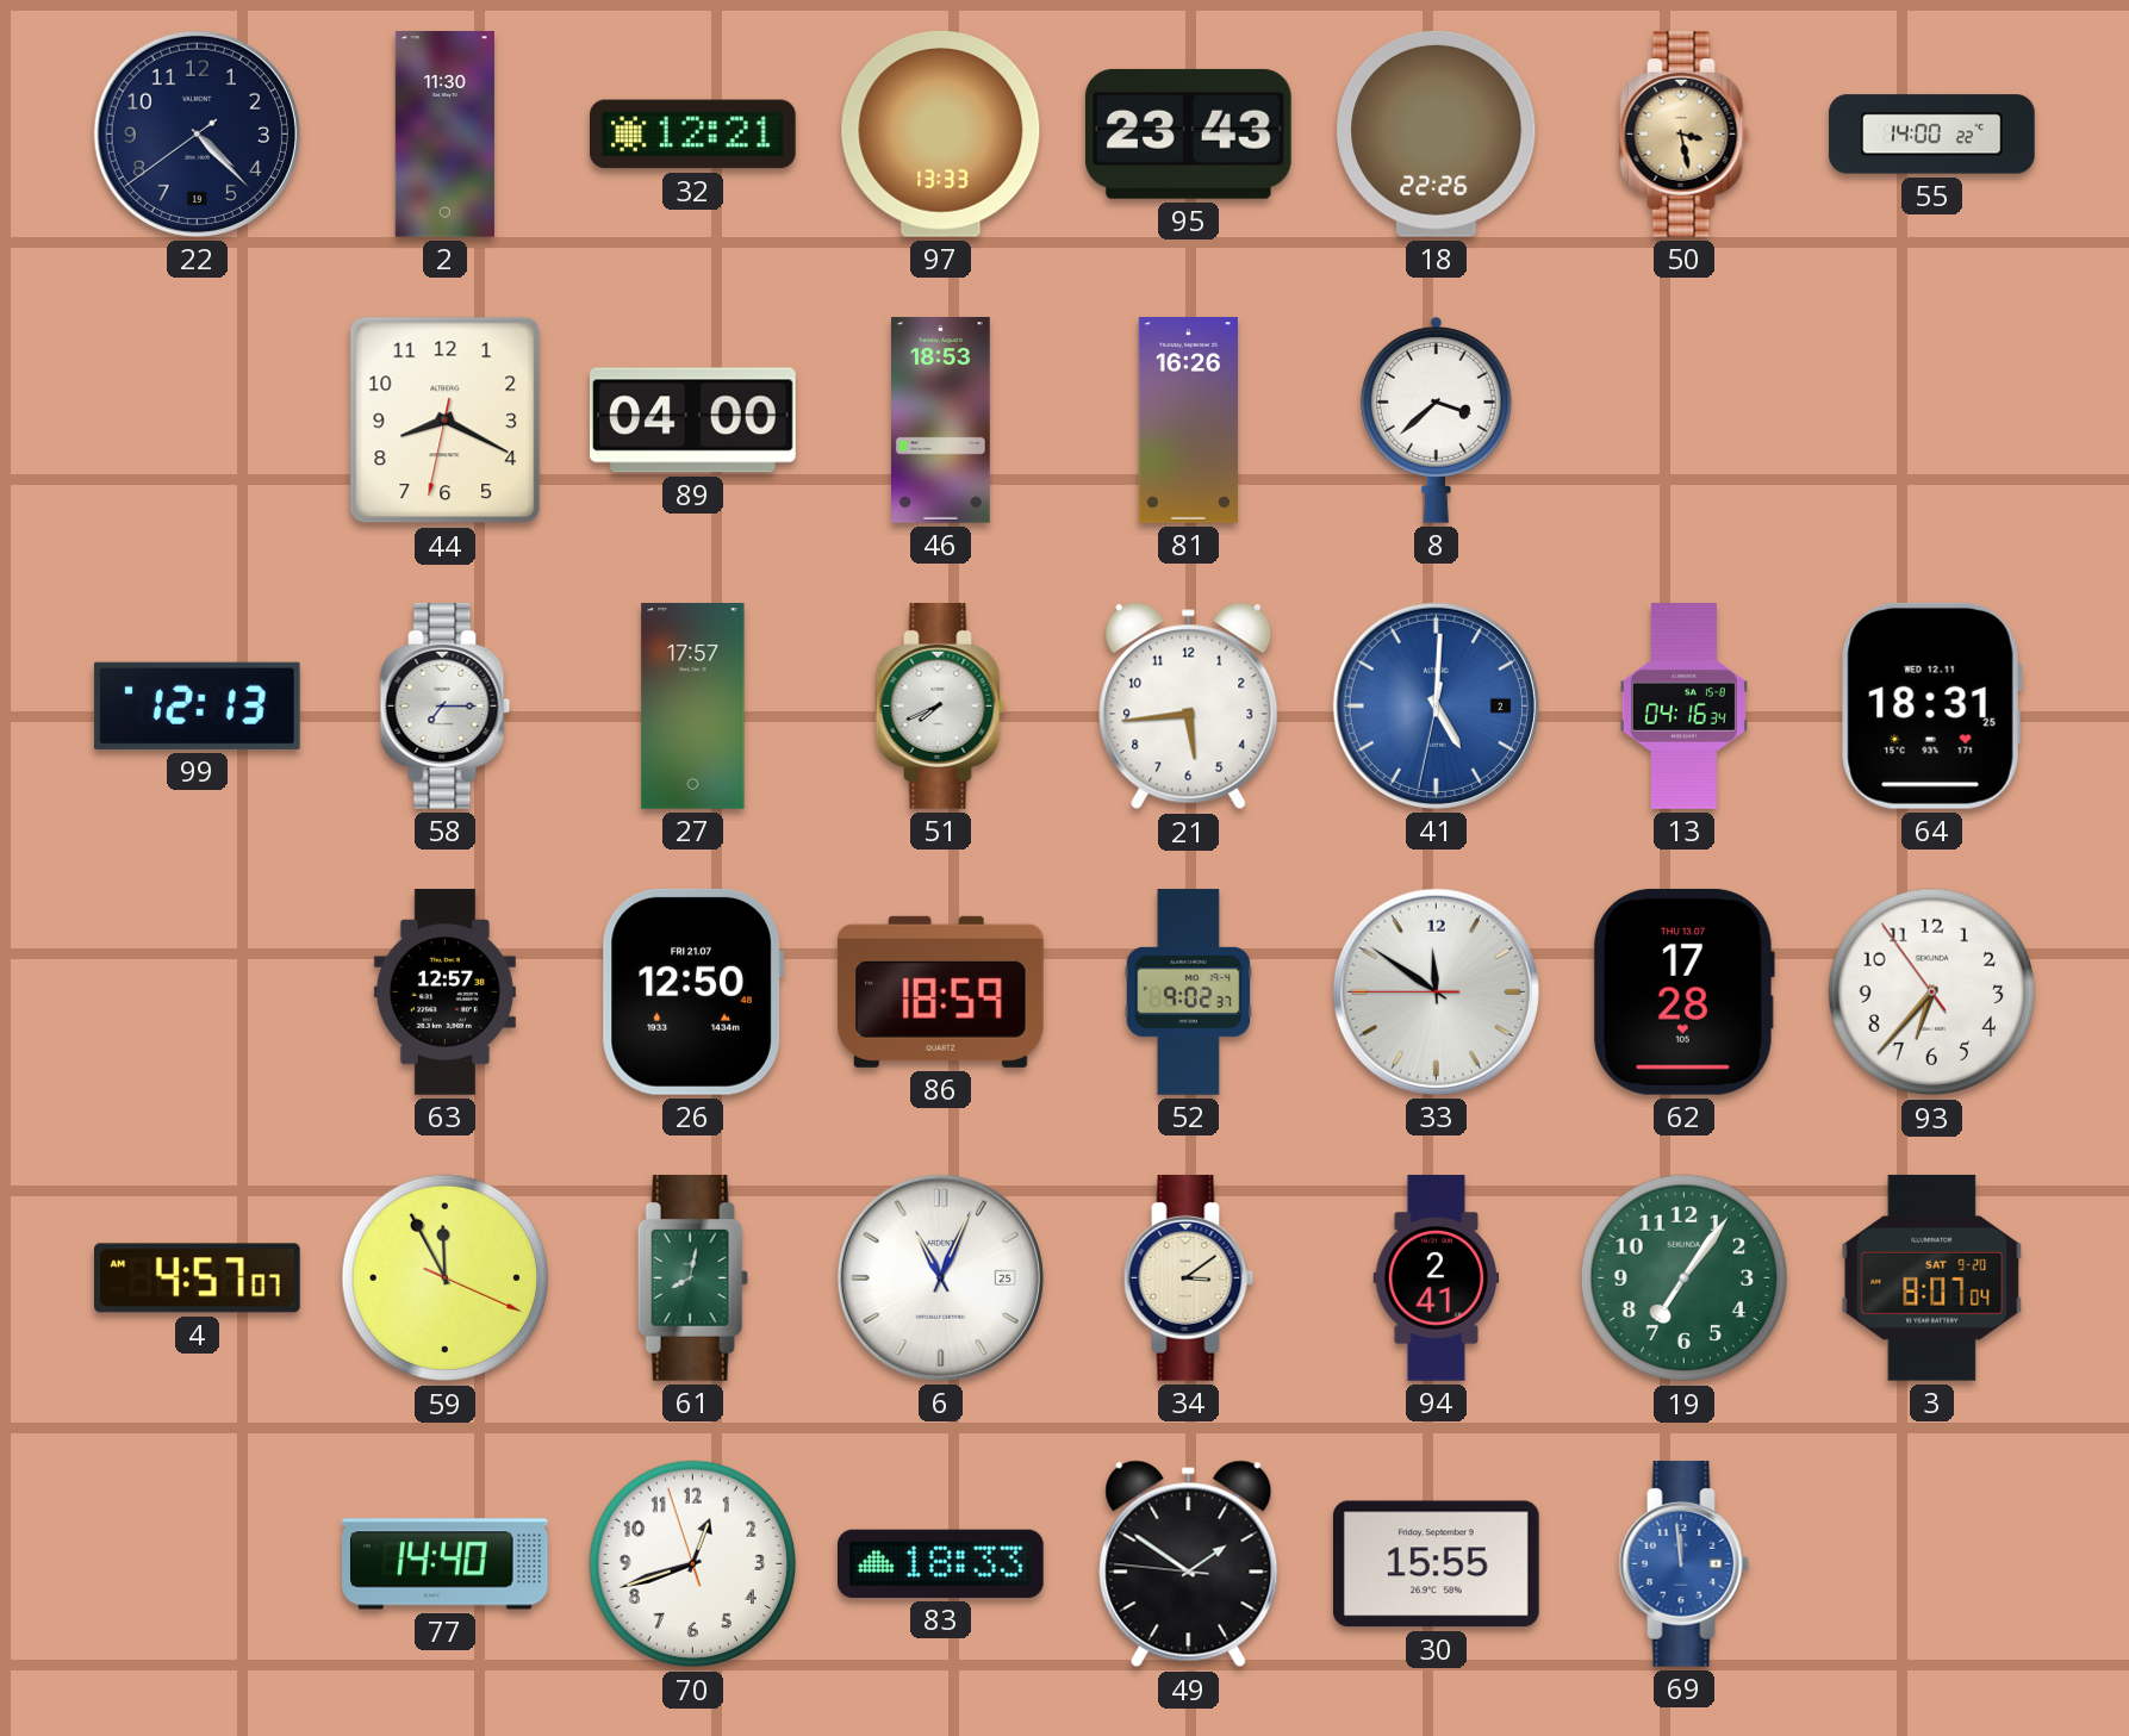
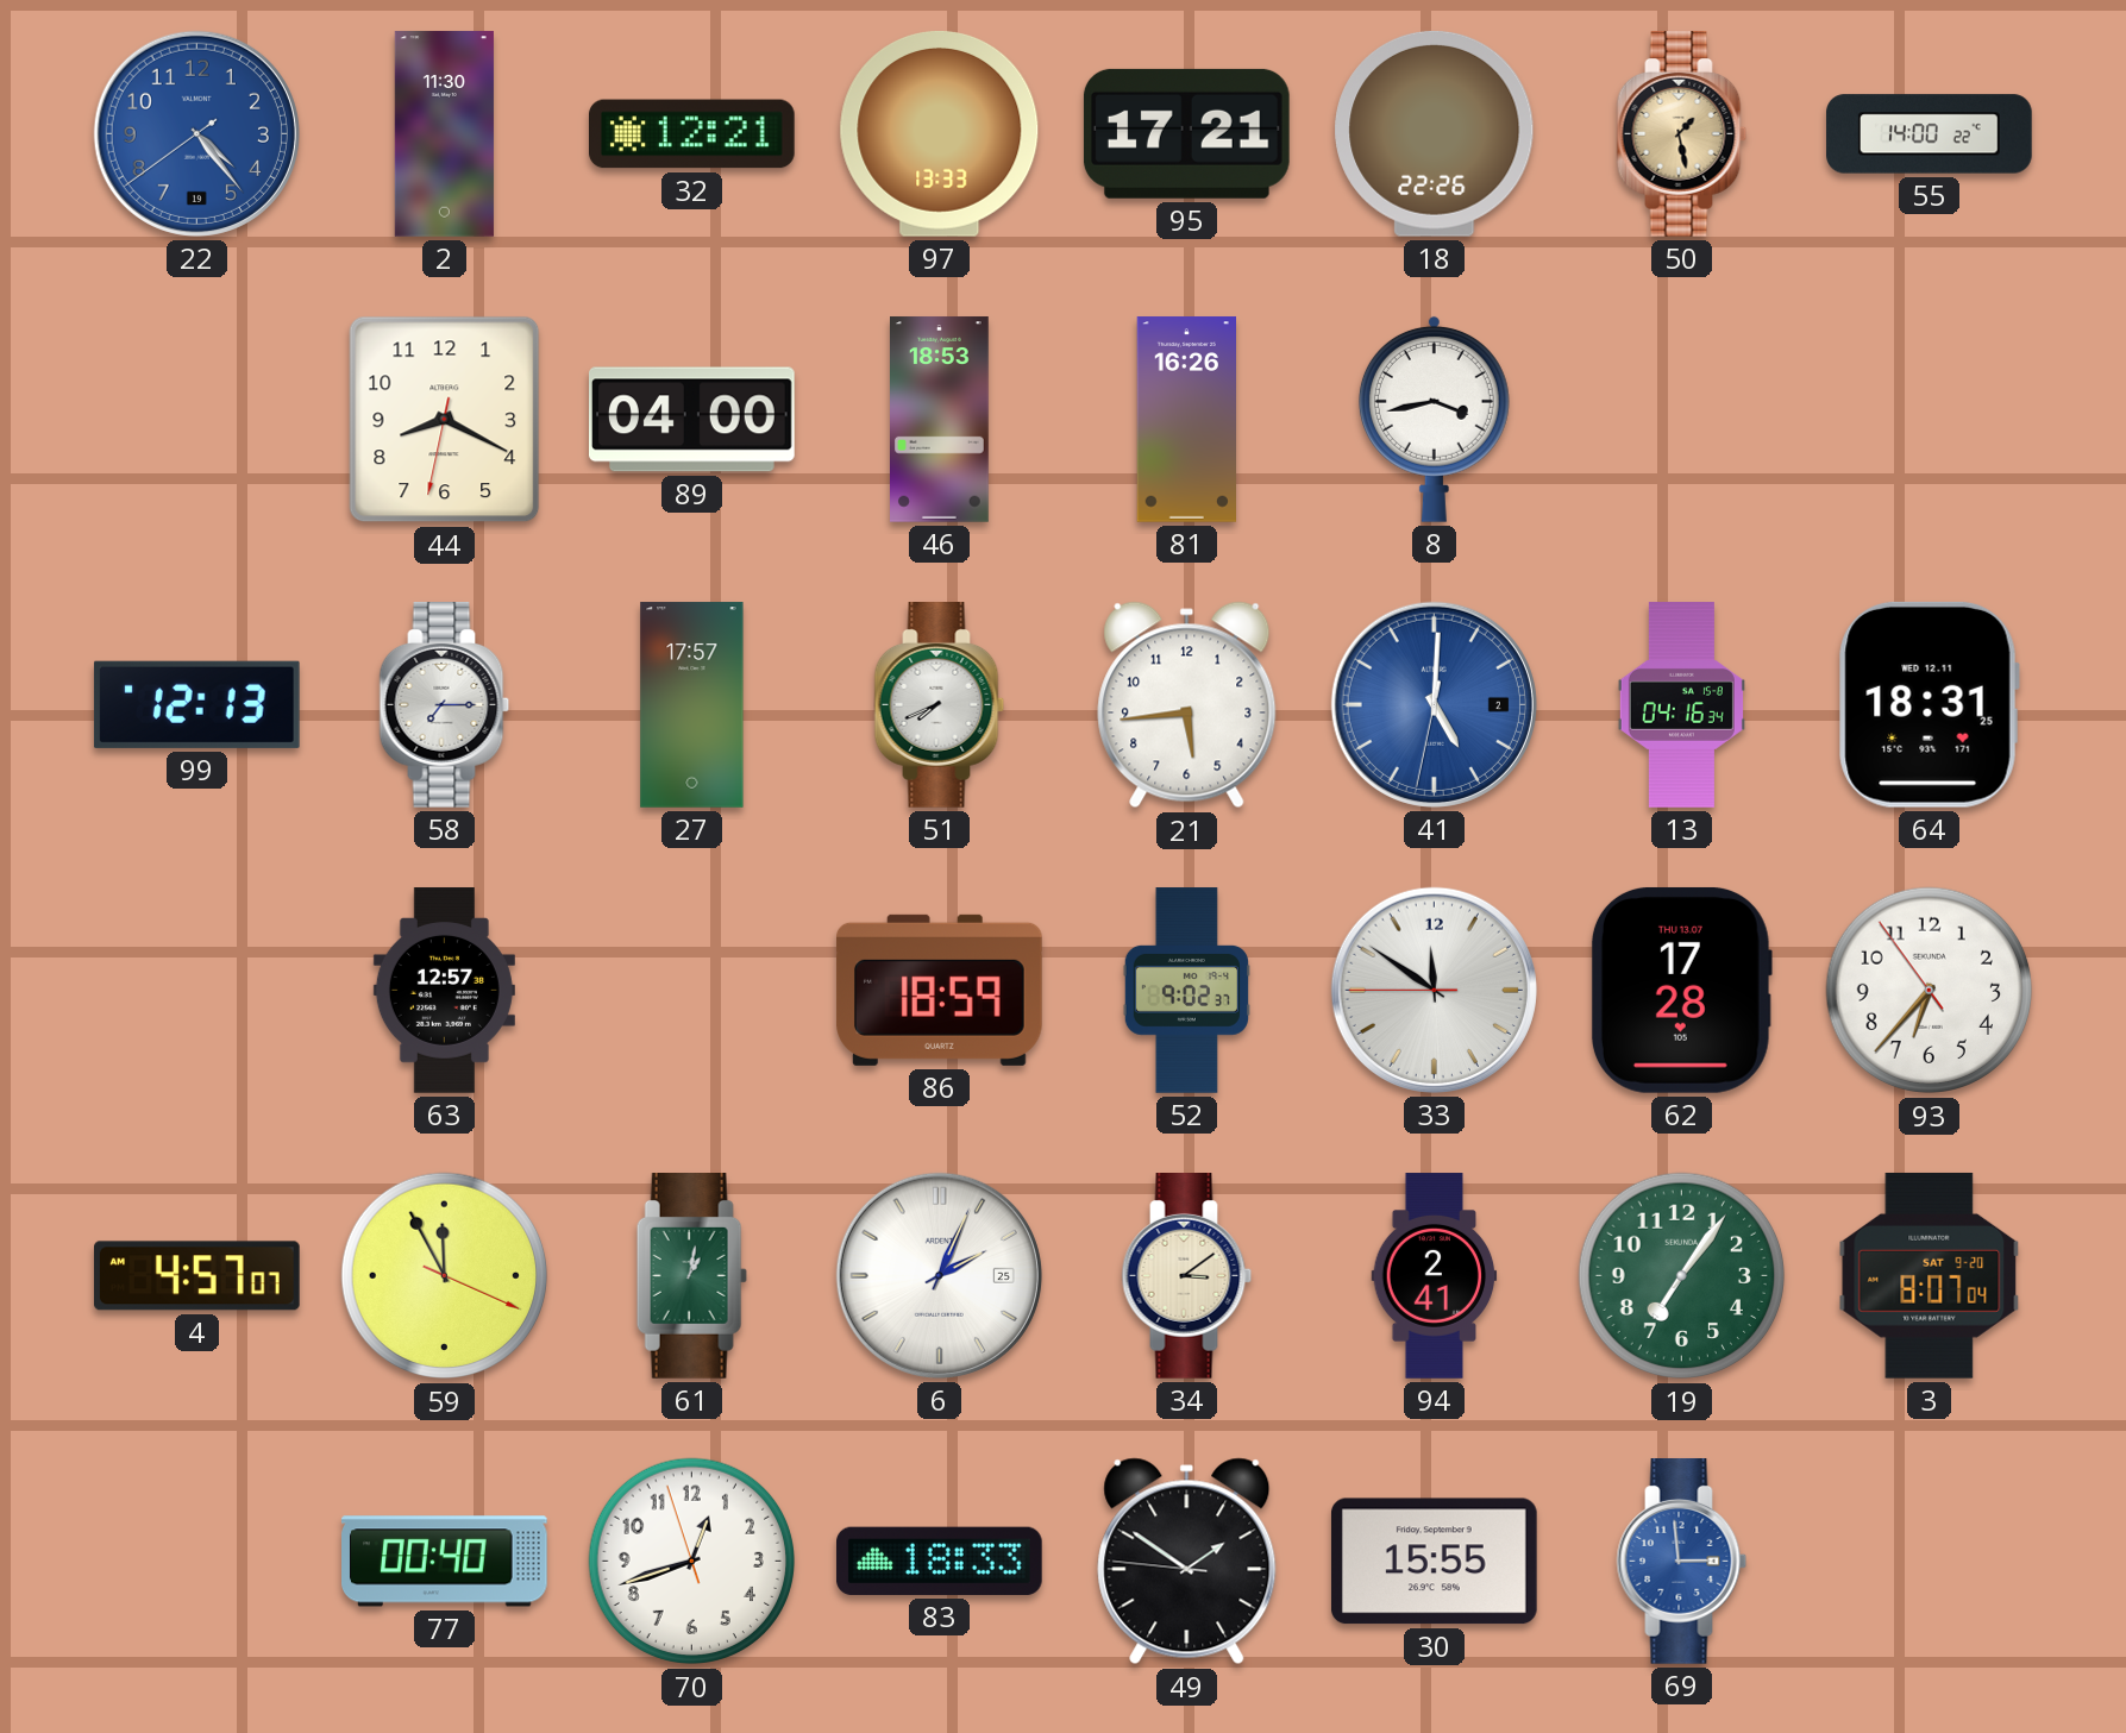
22: 4:22 -> 4:23
22 dial: navy -> blue
95: 23:43 -> 17:21
50: 3:28 -> 1:28
8: 3:38 -> 3:43
26: 12:50 -> none
61: 8:02 -> 1:02
6: 11:04 -> 2:04
77: 14:40 -> 00:40
69: 11:59 -> 2:59
